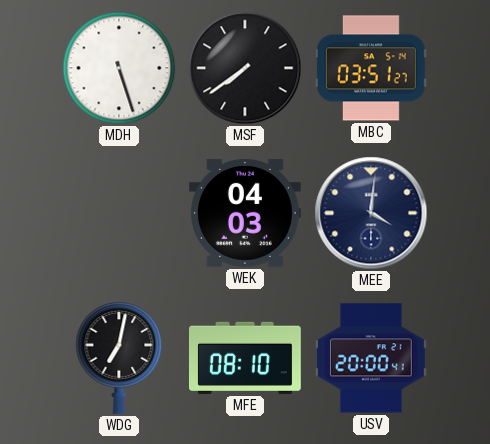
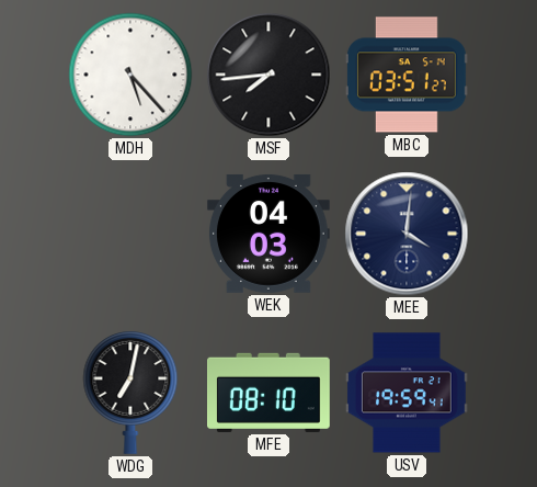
MDH: 5:27 -> 5:23
MSF: 7:39 -> 7:44
USV: 20:00 -> 19:59
